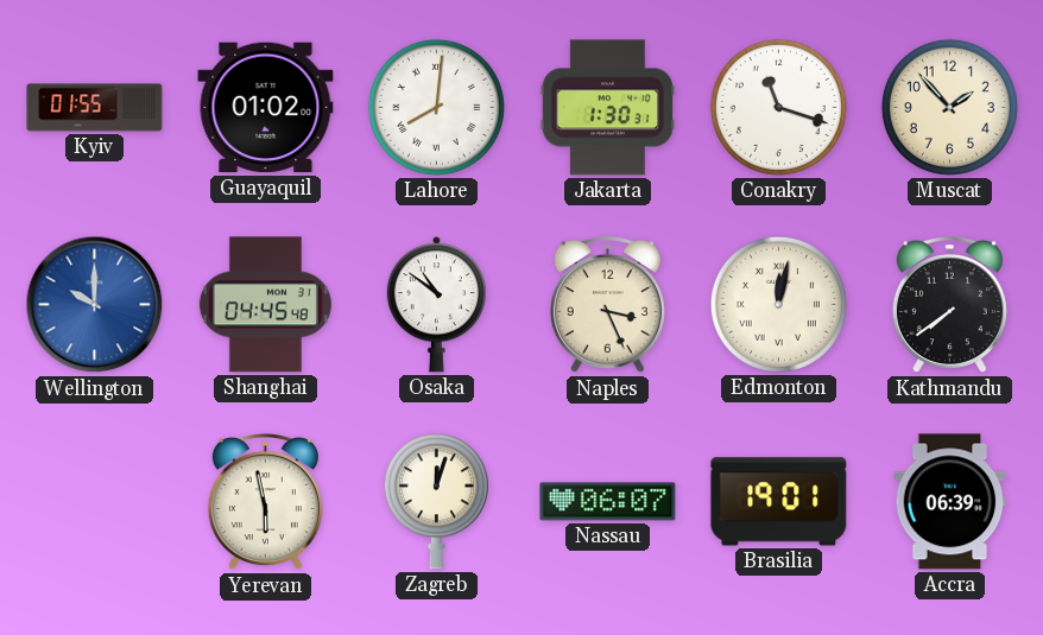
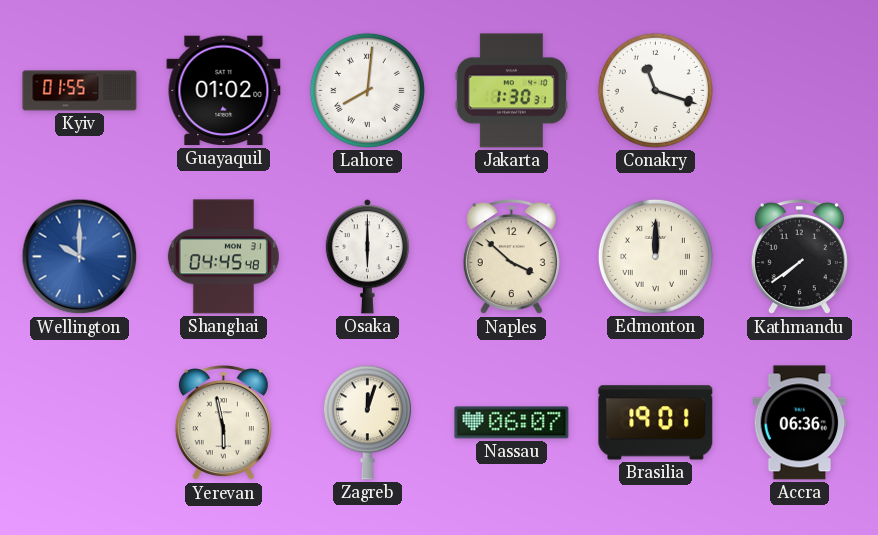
Muscat: 1:53 -> none
Osaka: 10:51 -> 6:00
Naples: 3:26 -> 3:52
Edmonton: 12:02 -> 12:00
Accra: 06:39 -> 06:36
